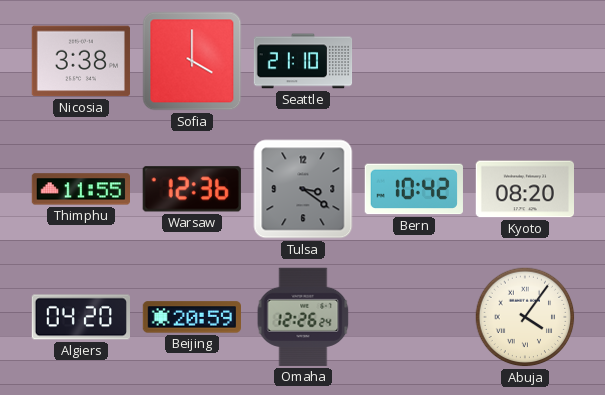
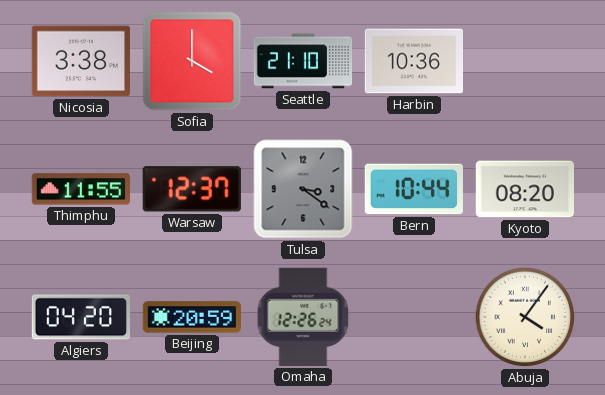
Harbin: none -> 10:36
Warsaw: 12:36 -> 12:37
Bern: 10:42 -> 10:44
